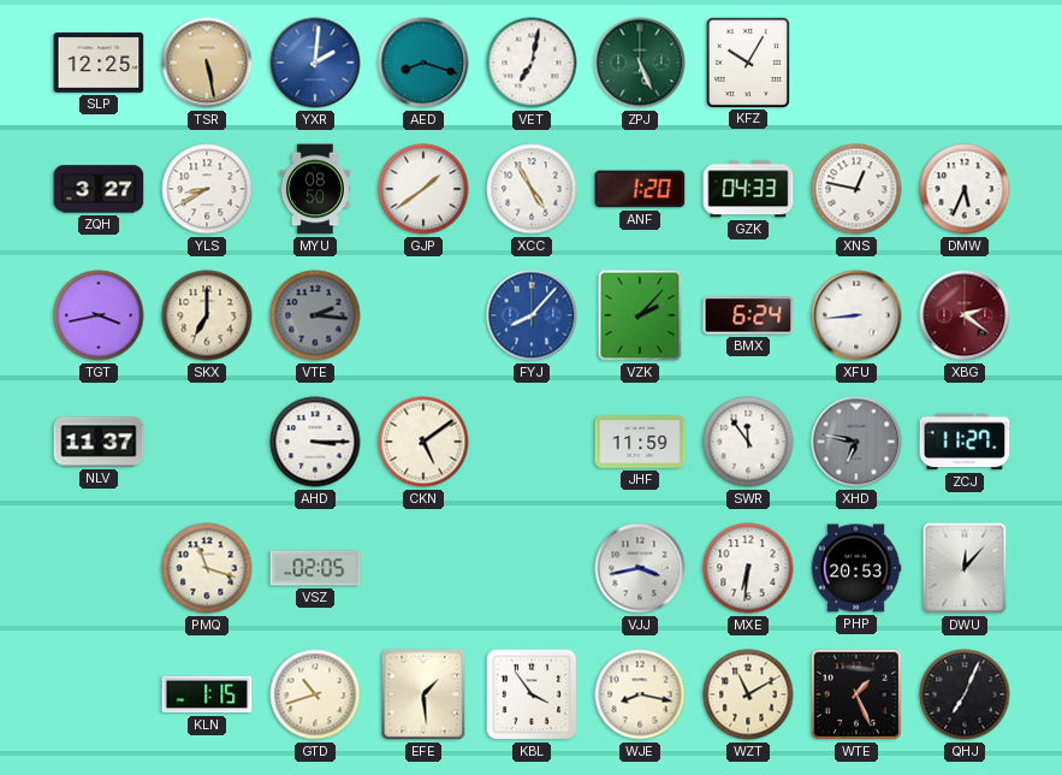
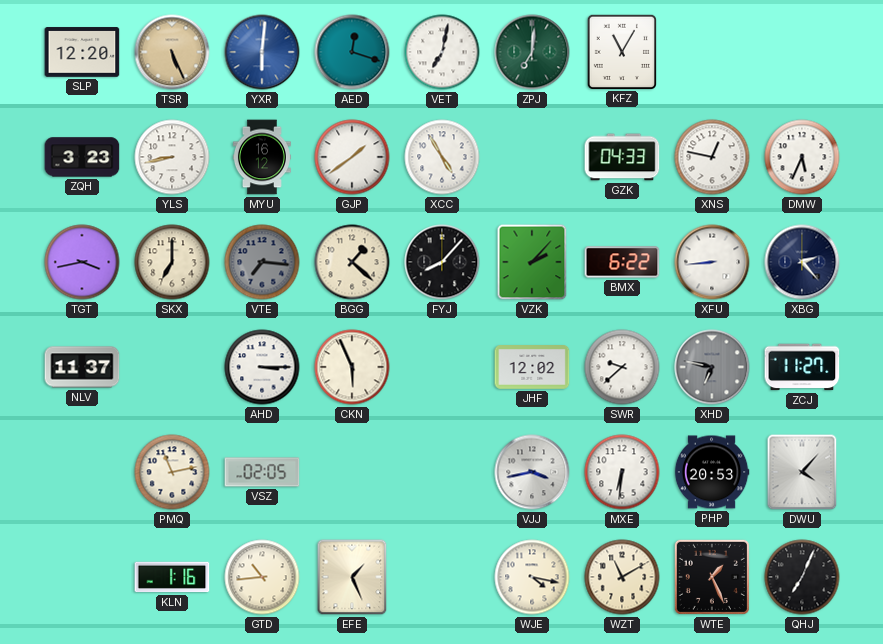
SLP: 12:25 -> 12:20
TSR: 5:28 -> 5:26
YXR: 2:01 -> 6:01
AED: 8:18 -> 12:18
ZPJ: 5:26 -> 7:01
KFZ: 10:05 -> 11:05
ZQH: 3:27 -> 3:23
YLS: 8:40 -> 8:43
MYU: 08:50 -> 16:12
ANF: 1:20 -> none
VTE: 2:16 -> 7:16
BGG: none -> 1:22
FYJ dial: blue -> black
BMX: 6:24 -> 6:22
XBG: 2:21 -> 2:23
XBG dial: burgundy -> navy
CKN: 5:09 -> 5:56
JHF: 11:59 -> 12:02
SWR: 11:54 -> 9:38
PMQ: 11:18 -> 11:13
DWU: 12:07 -> 4:07
KLN: 1:15 -> 1:16
GTD: 10:42 -> 10:44
EFE: 1:29 -> 1:26
KBL: 3:54 -> none
WJE: 8:17 -> 4:17
